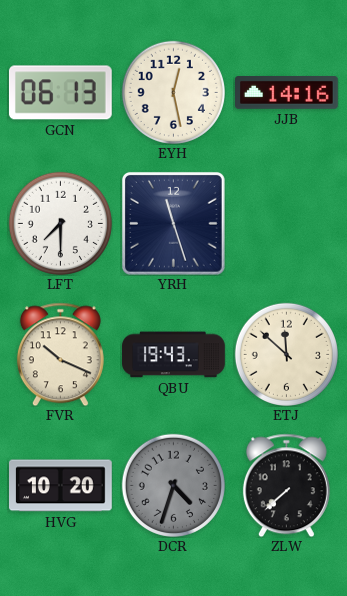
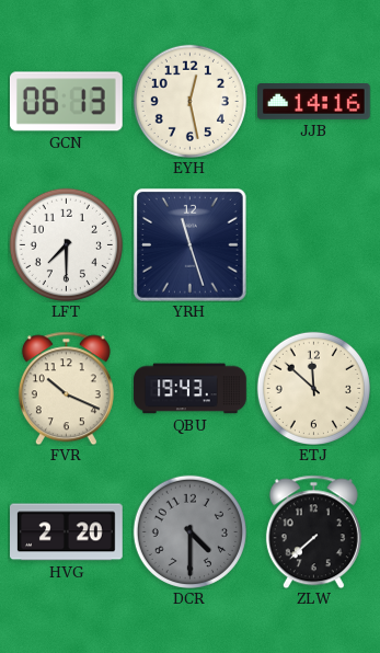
HVG: 10:20 -> 2:20
DCR: 4:33 -> 4:30
